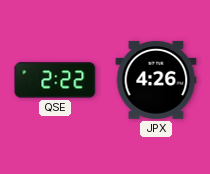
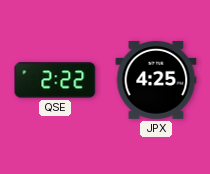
JPX: 4:26 -> 4:25
